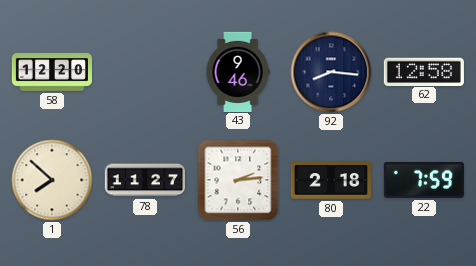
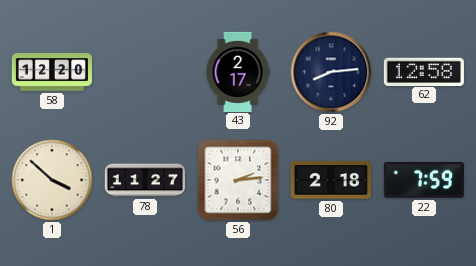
43: 9:46 -> 2:17
92: 8:16 -> 8:14
1: 7:52 -> 3:52
